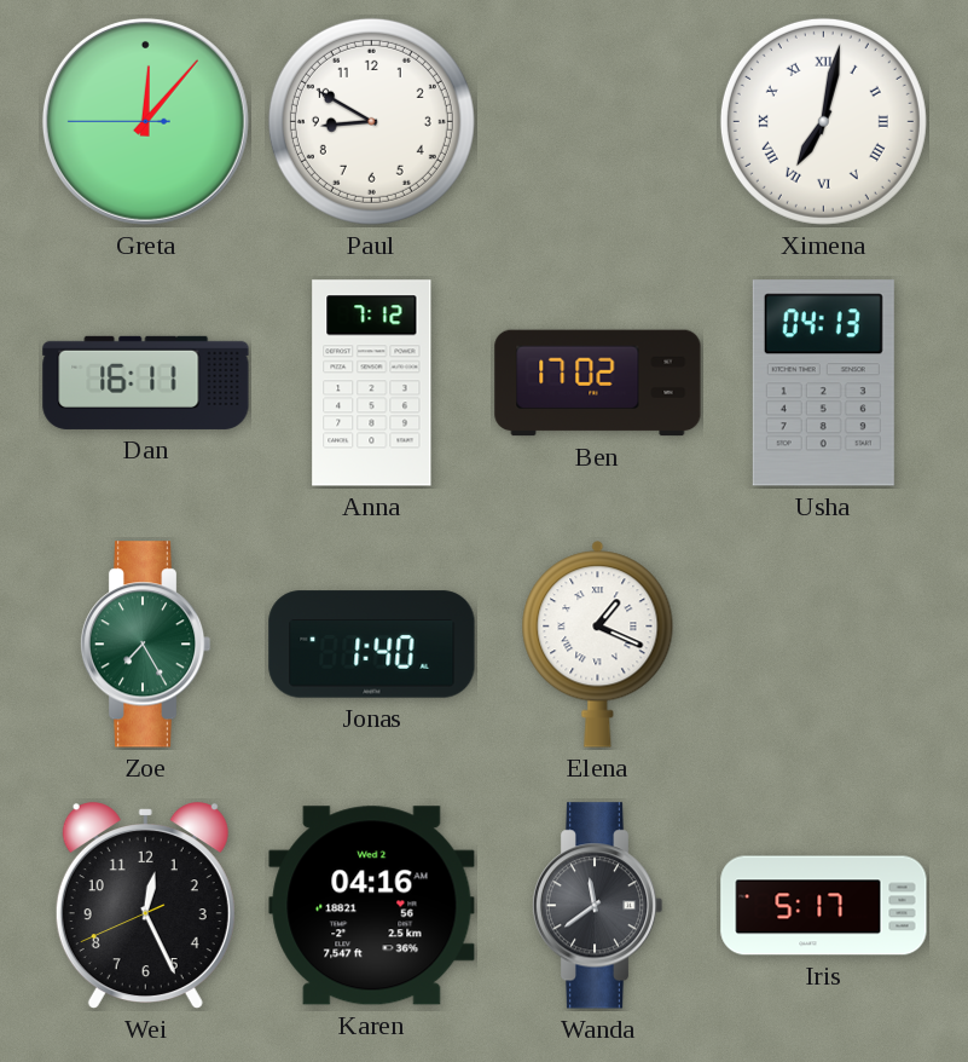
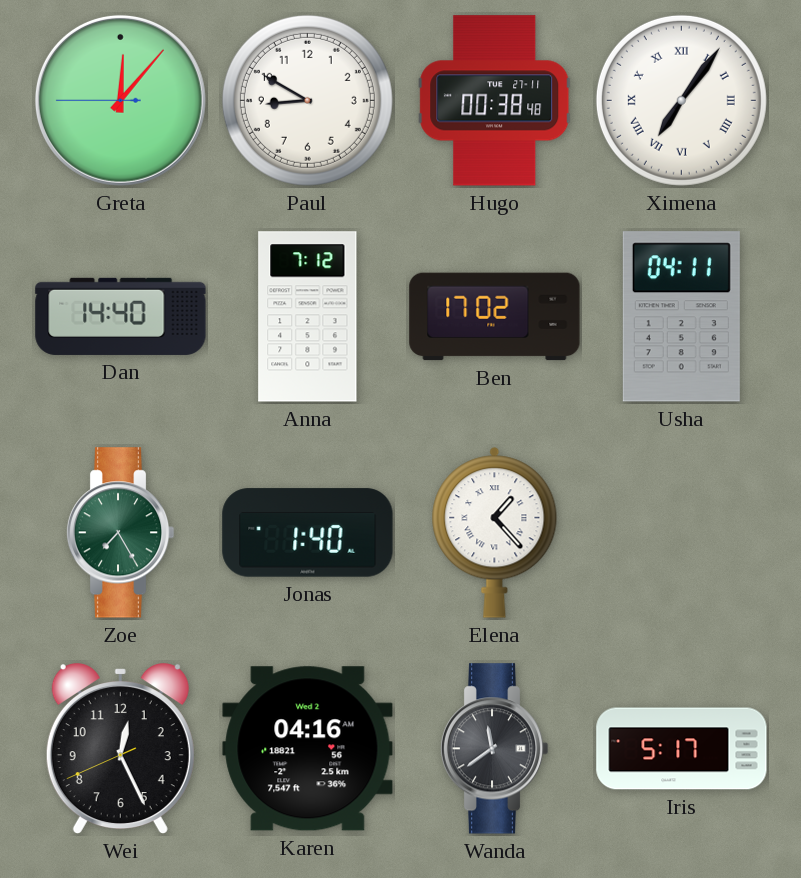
Hugo: none -> 00:38
Ximena: 7:02 -> 7:06
Dan: 16:11 -> 14:40
Usha: 04:13 -> 04:11
Elena: 1:19 -> 1:23
